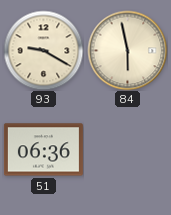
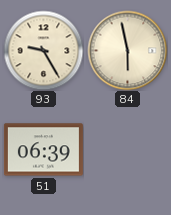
93: 9:20 -> 9:25
51: 06:36 -> 06:39
